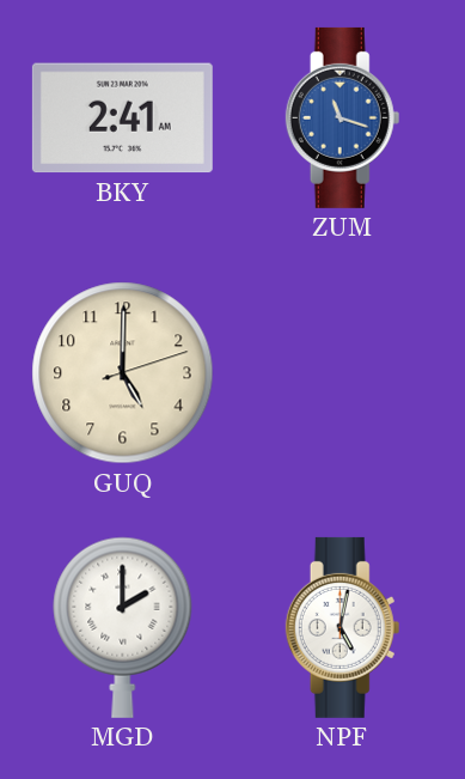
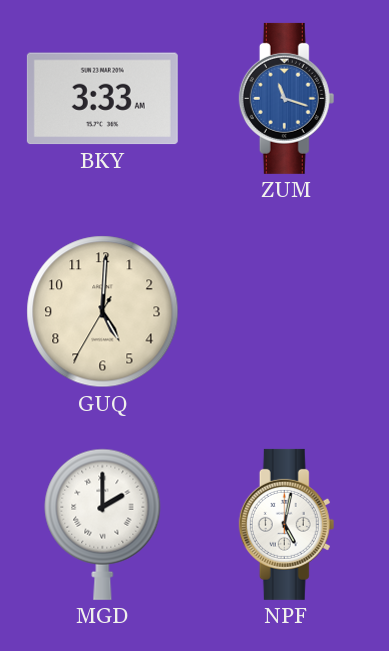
BKY: 2:41 -> 3:33
GUQ: 5:00:12 -> 5:00:35
